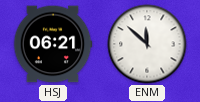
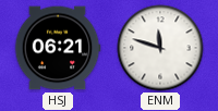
ENM: 11:52 -> 11:48
